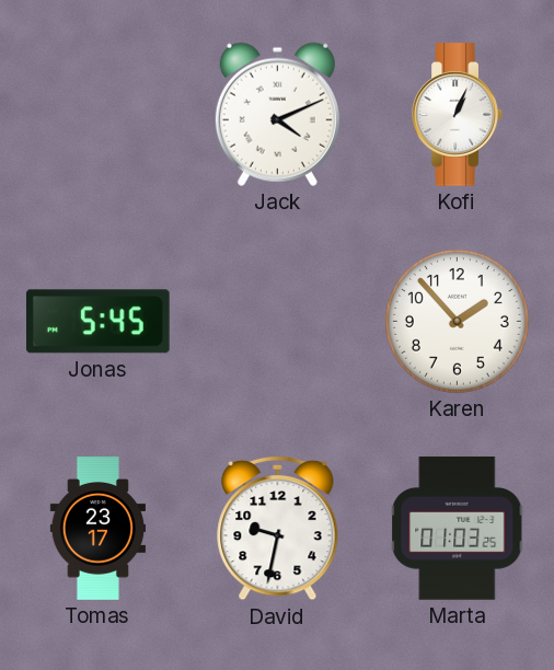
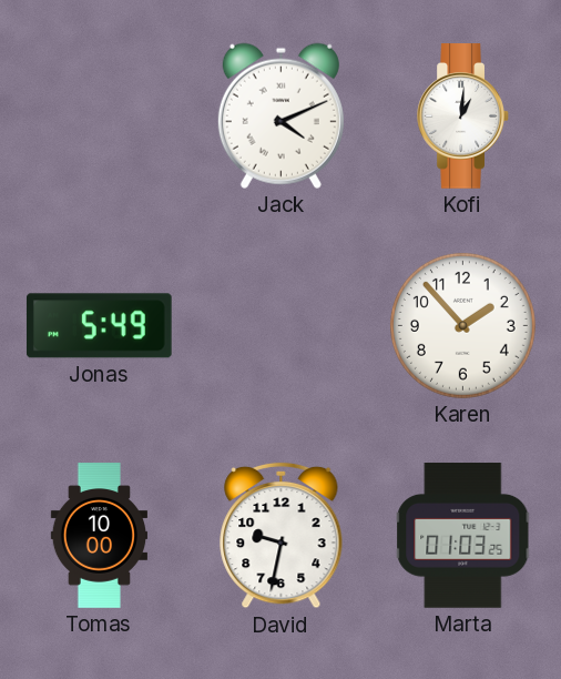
Kofi: 1:04 -> 1:01
Jonas: 5:45 -> 5:49
Tomas: 23:17 -> 10:00
